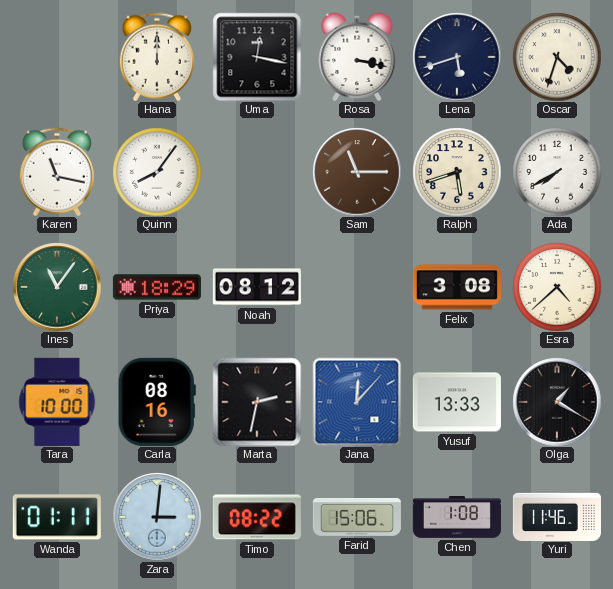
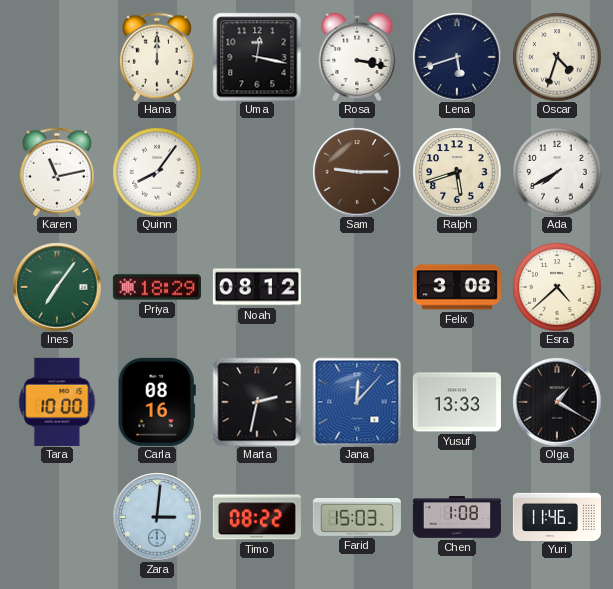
Karen: 11:17 -> 11:13
Sam: 11:15 -> 9:15
Ines: 11:06 -> 7:06
Wanda: 01:11 -> none
Farid: 15:06 -> 15:03
